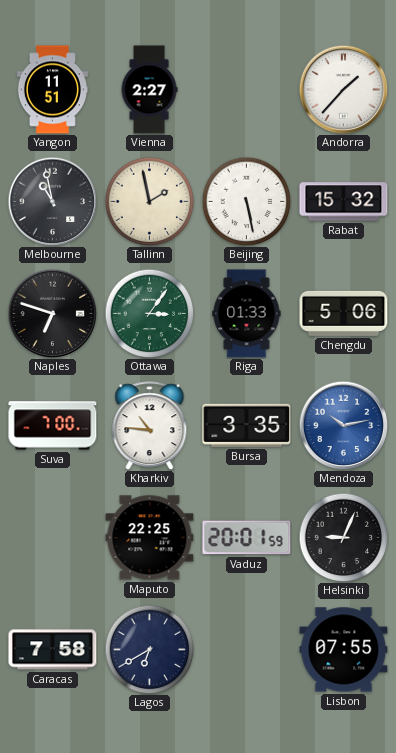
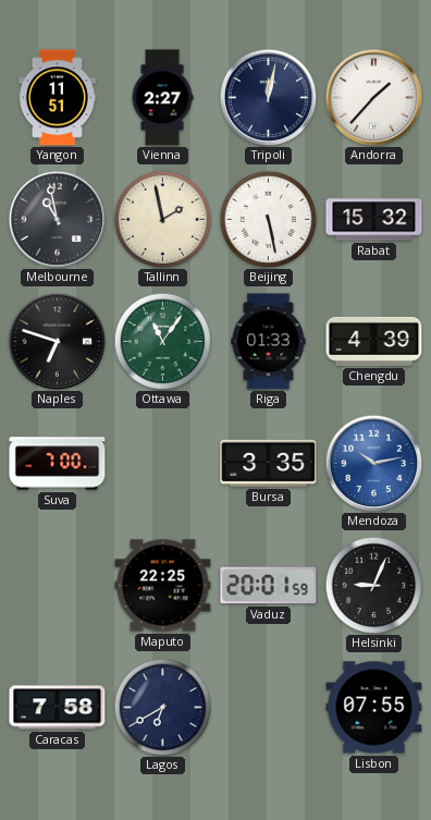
Tripoli: none -> 12:02
Ottawa: 3:06 -> 11:06
Chengdu: 5:06 -> 4:39
Kharkiv: 10:46 -> none
